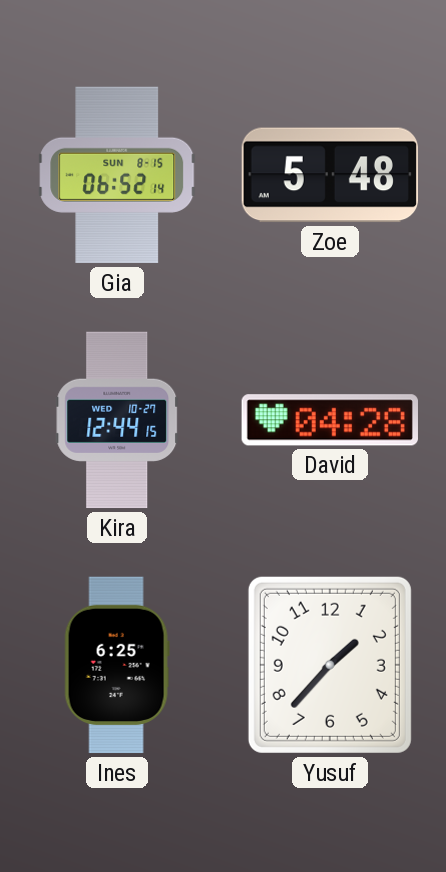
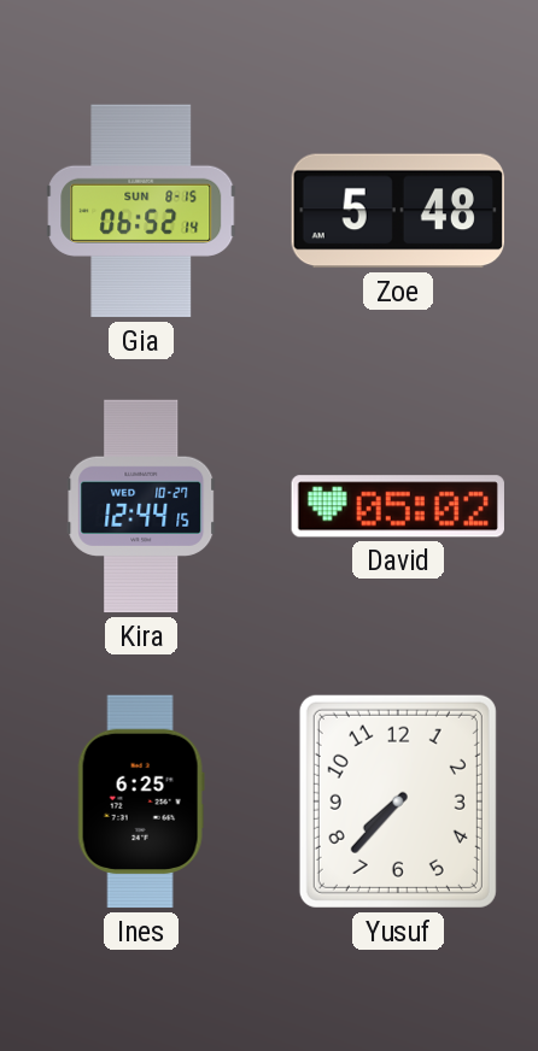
David: 04:28 -> 05:02
Yusuf: 1:37 -> 7:37
